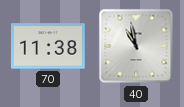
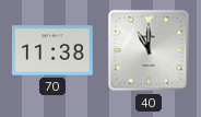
40: 10:58 -> 11:00
